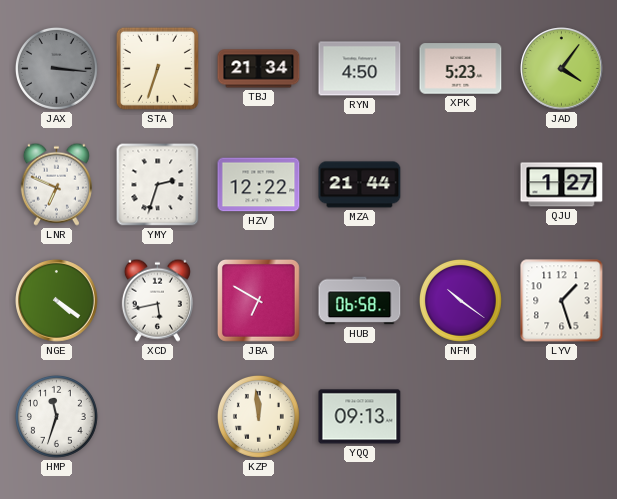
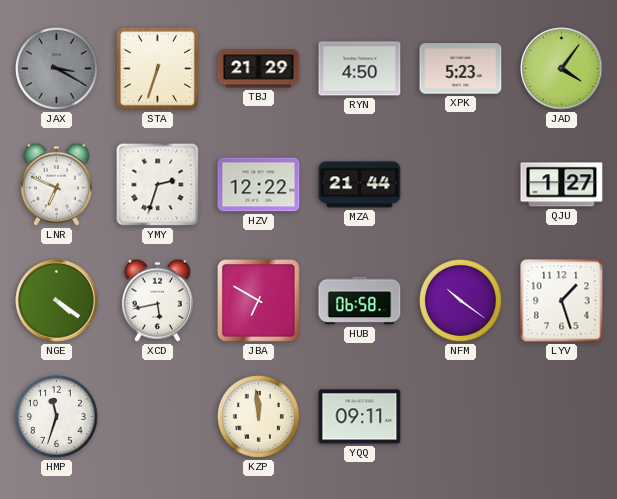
JAX: 3:16 -> 3:20
TBJ: 21:34 -> 21:29
YQQ: 09:13 -> 09:11
